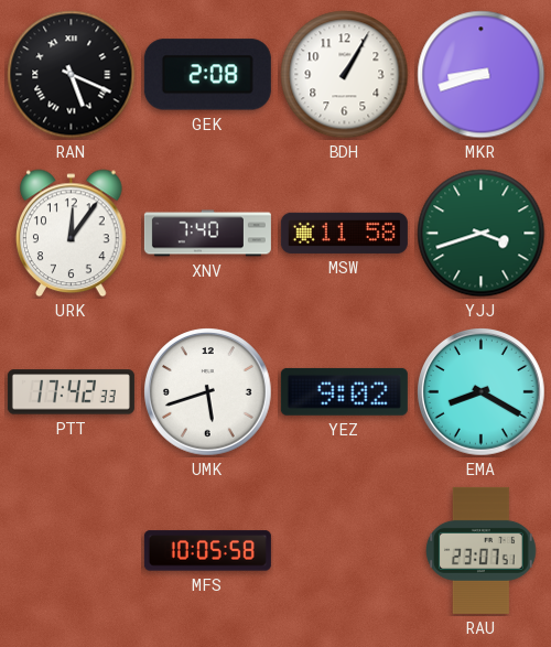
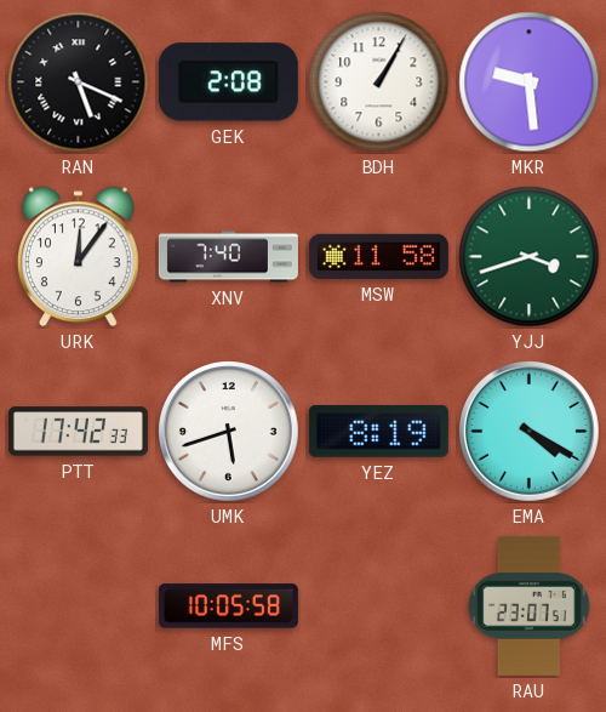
MKR: 8:42 -> 9:29
YEZ: 9:02 -> 8:19
EMA: 8:20 -> 4:20
